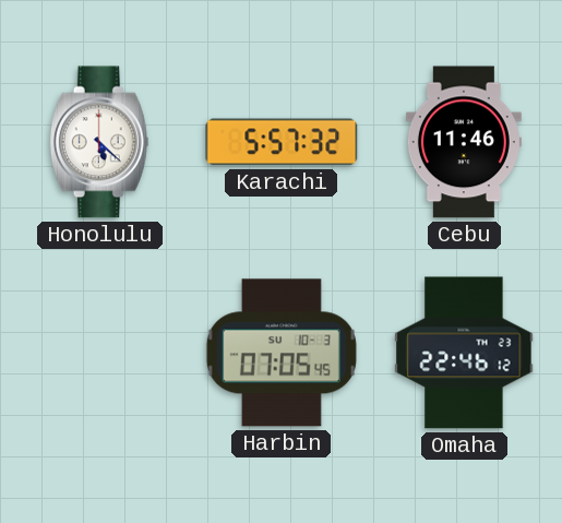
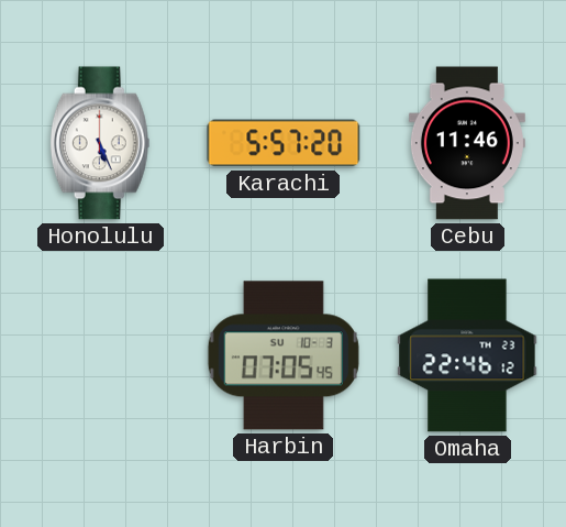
Honolulu: 5:22 -> 5:26
Karachi: 5:57:32 -> 5:57:20
